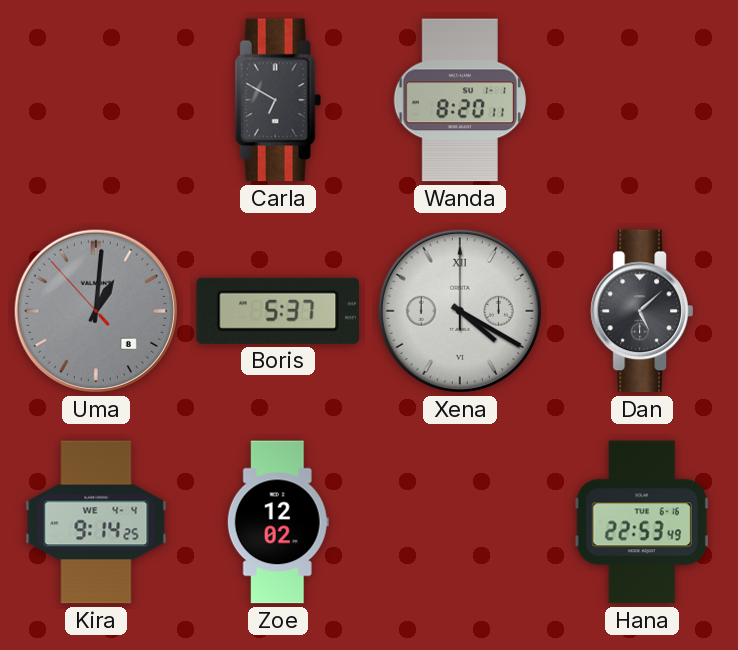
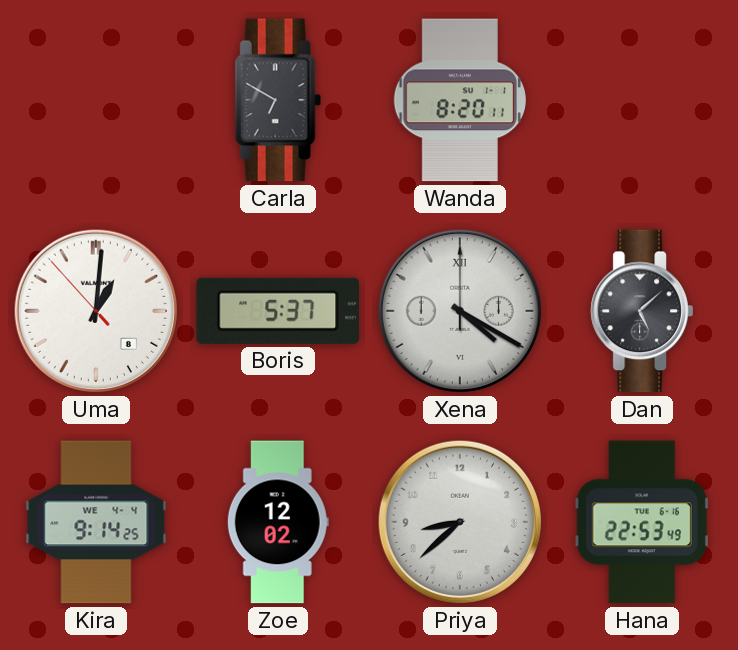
Uma dial: grey -> white
Priya: none -> 8:38
